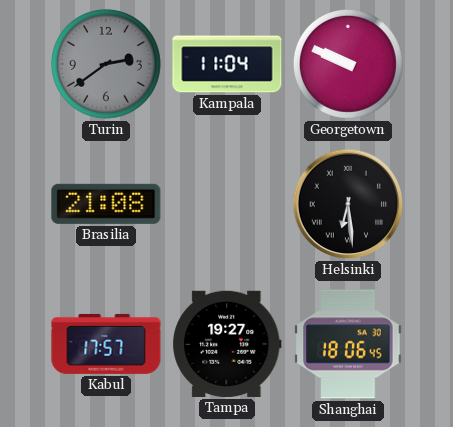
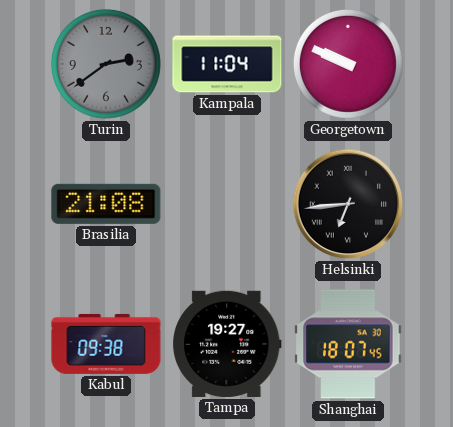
Helsinki: 6:29 -> 6:44
Kabul: 17:57 -> 09:38
Shanghai: 18:06 -> 18:07
